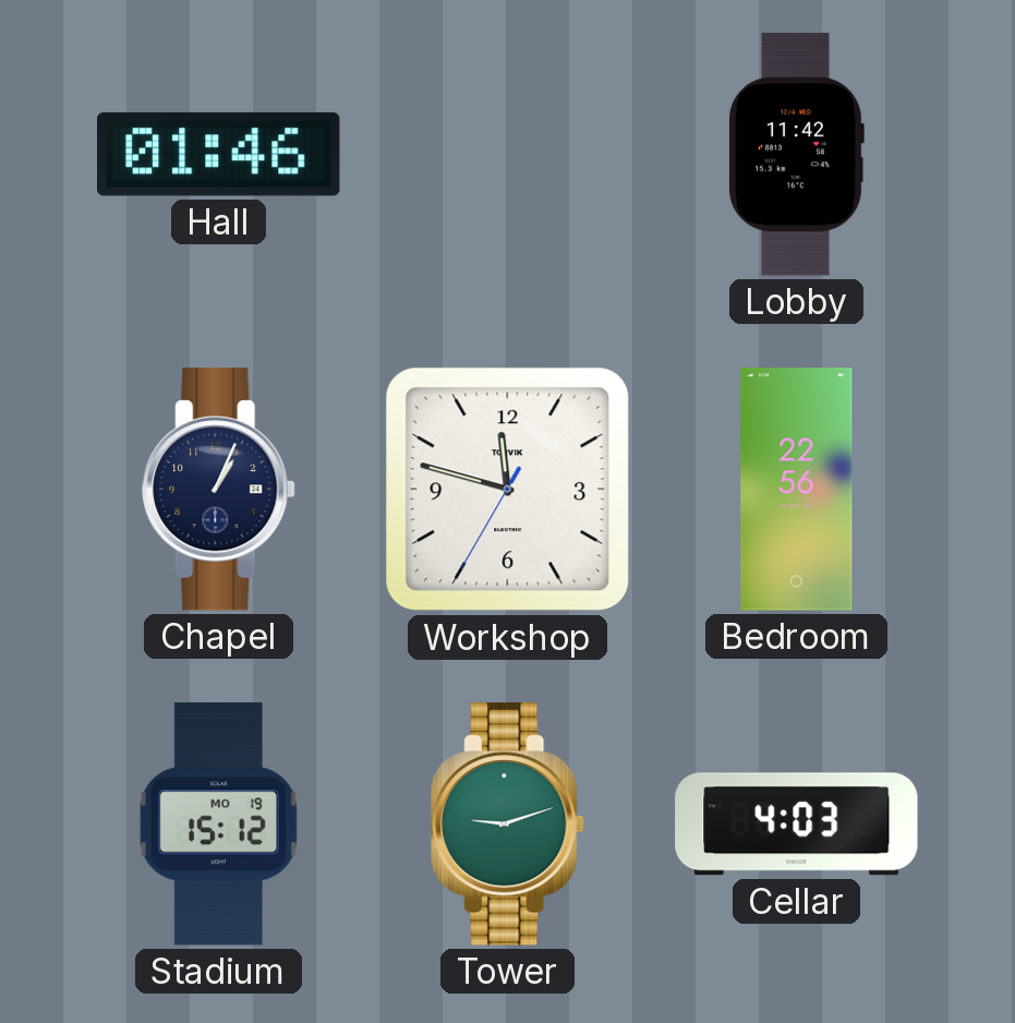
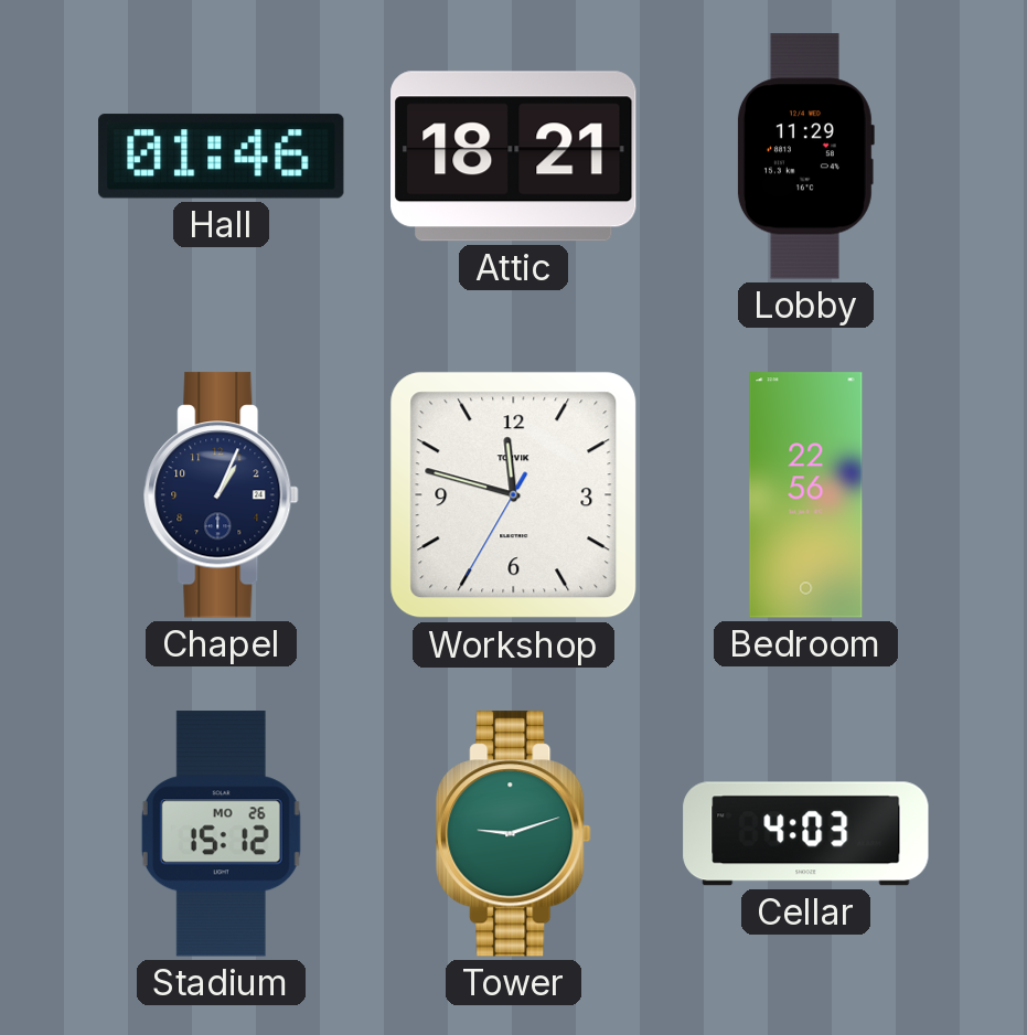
Attic: none -> 18:21
Lobby: 11:42 -> 11:29
Stadium date: MO 19 -> MO 26
